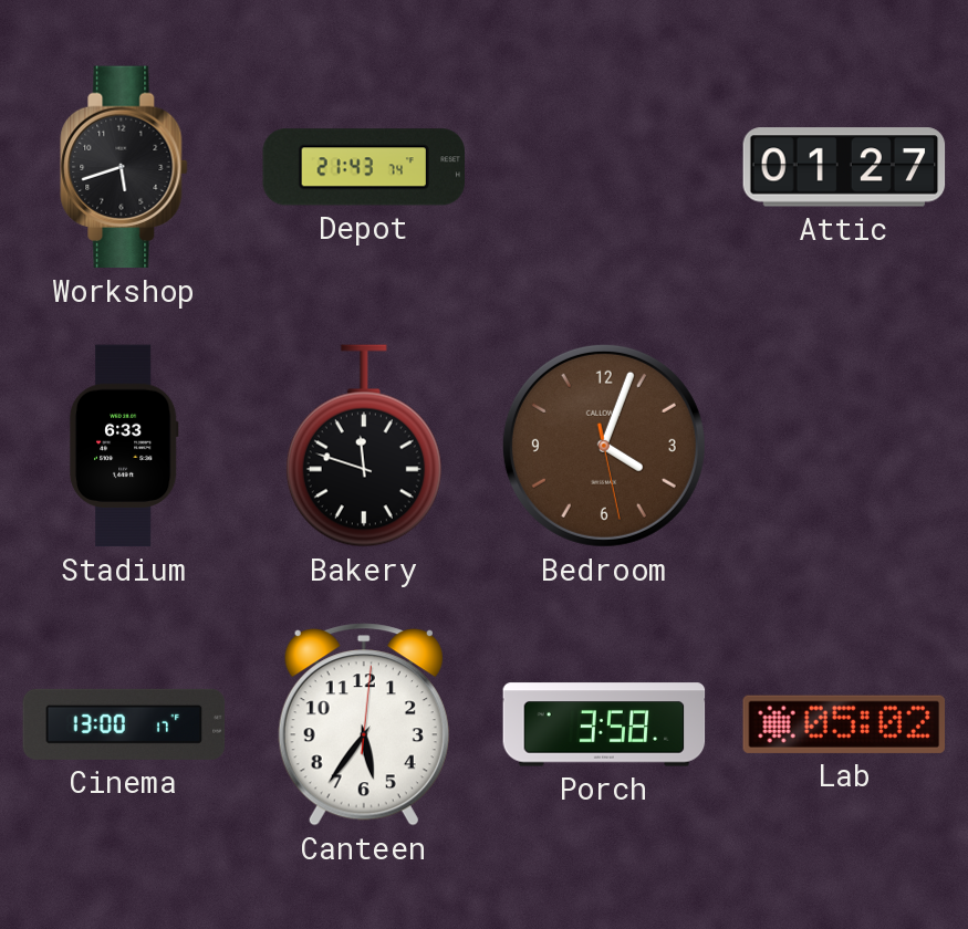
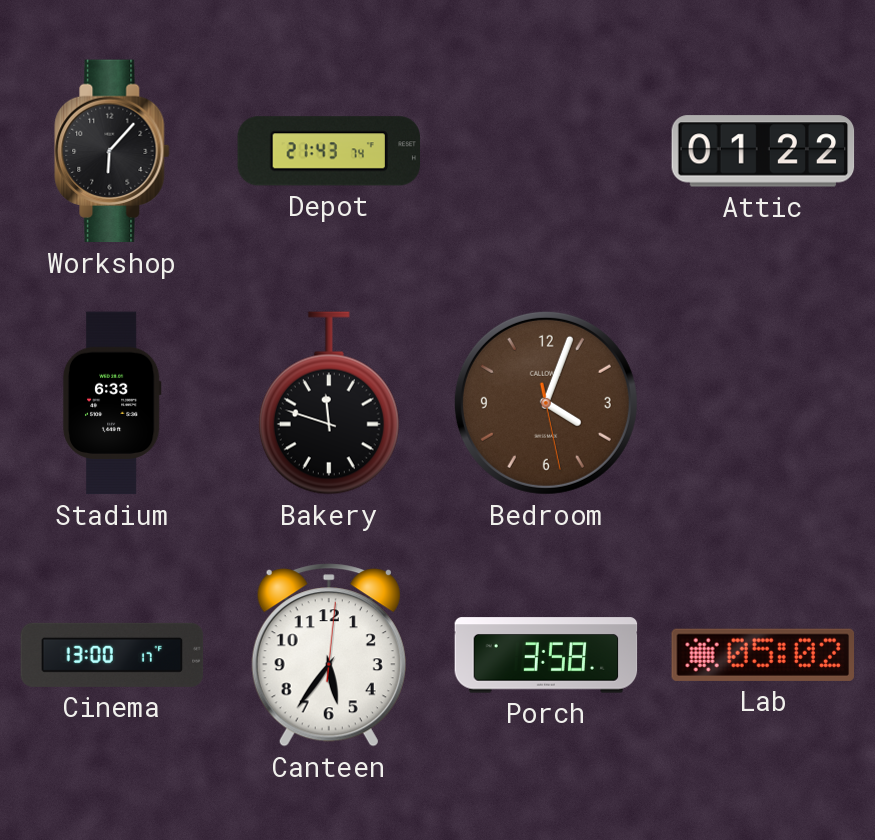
Workshop: 5:42 -> 6:07
Attic: 01:27 -> 01:22
